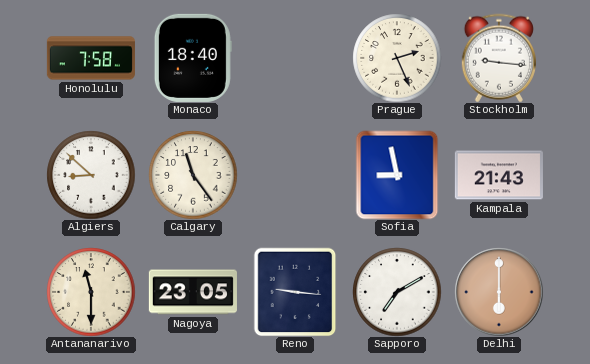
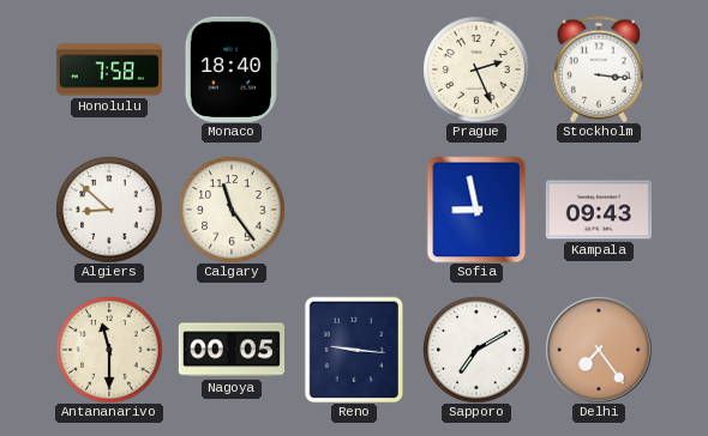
Stockholm: 9:16 -> 3:16
Kampala: 21:43 -> 09:43
Nagoya: 23:05 -> 00:05
Delhi: 6:00 -> 7:24
